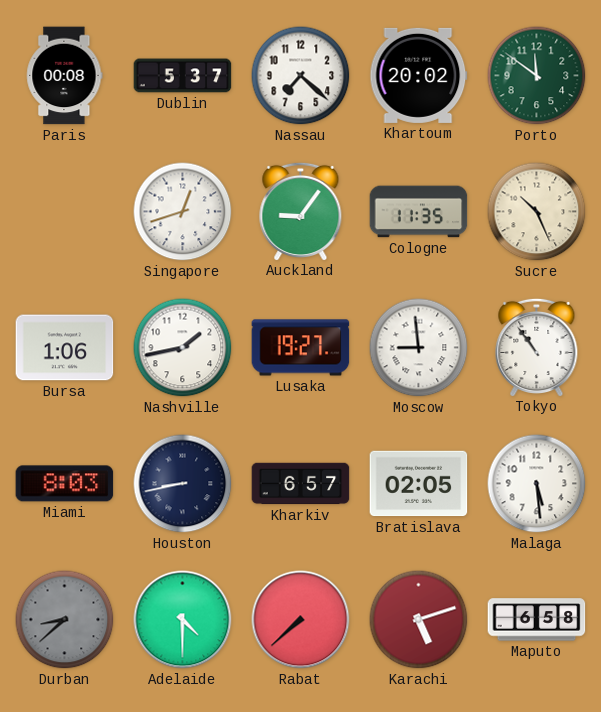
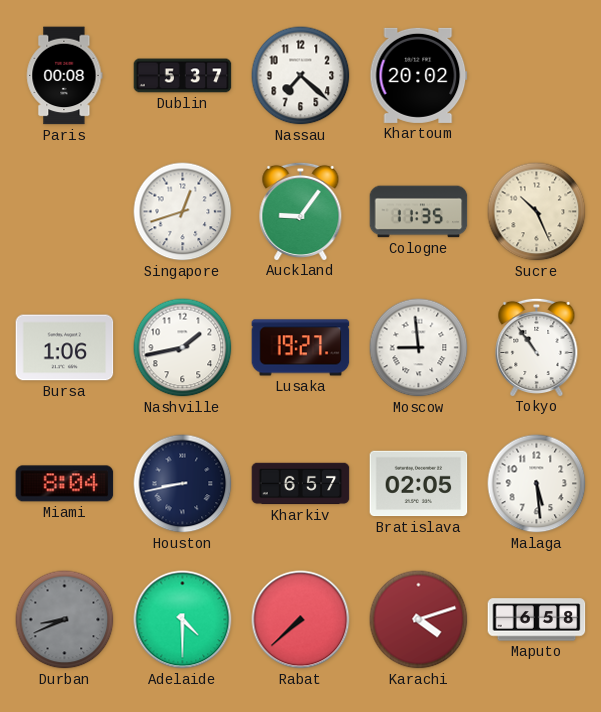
Porto: 11:51 -> none
Miami: 8:03 -> 8:04
Durban: 8:38 -> 8:41
Karachi: 5:12 -> 4:12
